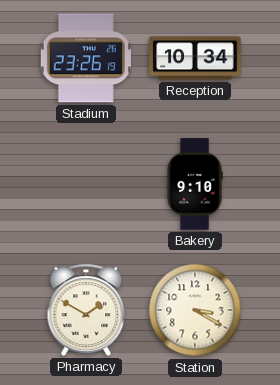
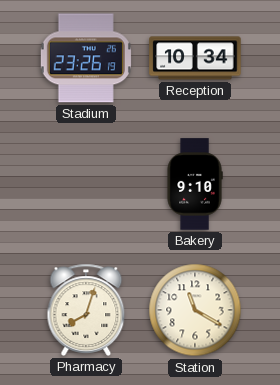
Pharmacy: 1:50 -> 8:03
Station: 3:20 -> 11:20
